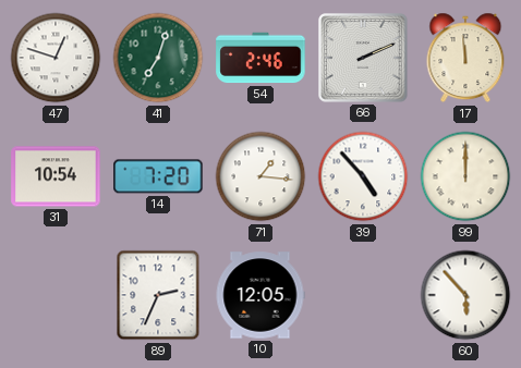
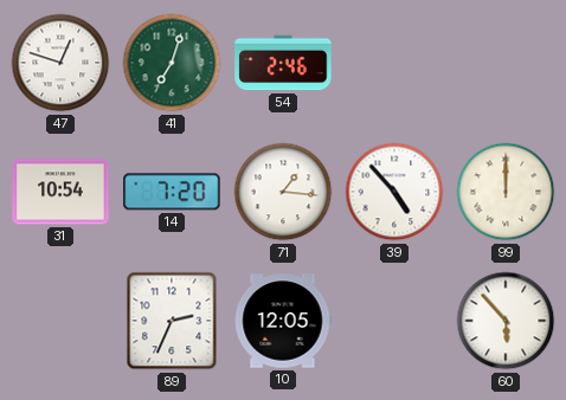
66: 2:11 -> none
17: 11:59 -> none
